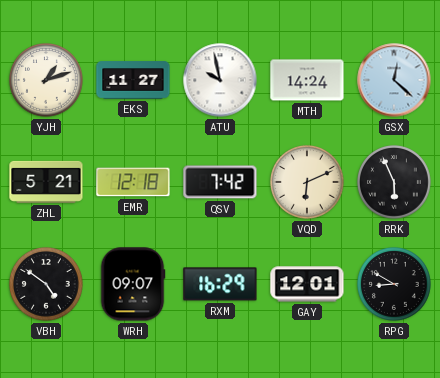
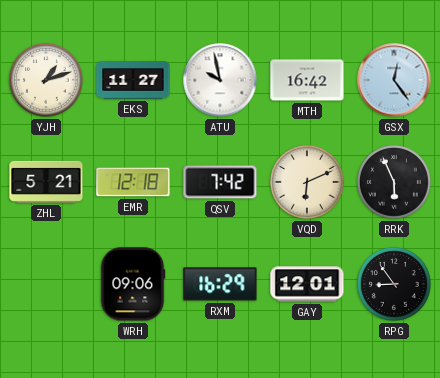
MTH: 14:24 -> 16:42
GSX: 12:22 -> 12:24
VBH: 4:51 -> none
WRH: 09:07 -> 09:06
RPG: 8:50 -> 8:54
